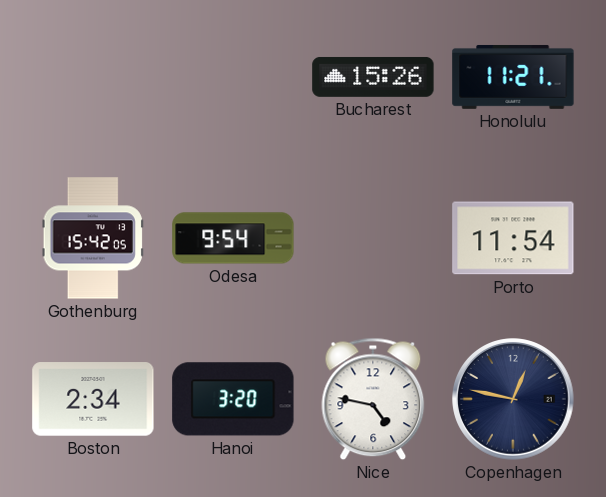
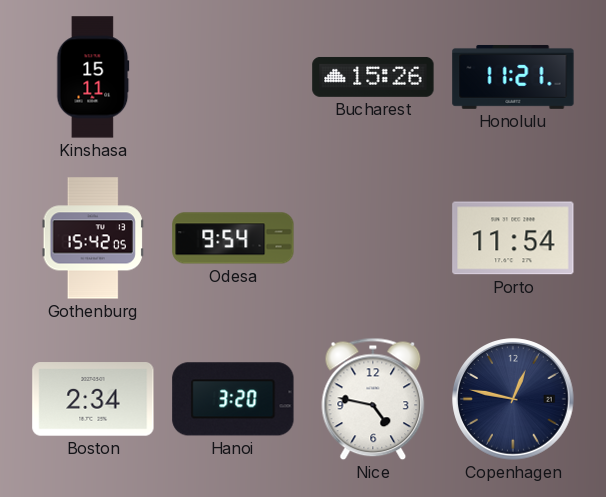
Kinshasa: none -> 15:11
